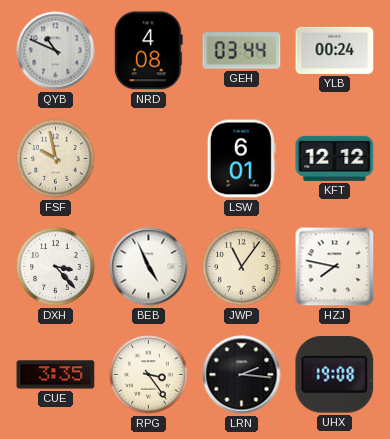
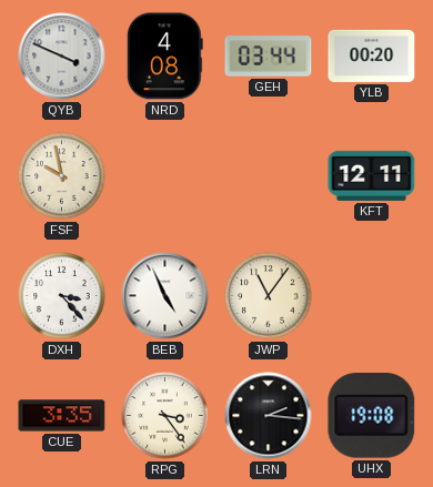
QYB: 10:49 -> 3:49
YLB: 00:24 -> 00:20
LSW: 6:01 -> none
KFT: 12:12 -> 12:11
HZJ: 7:47 -> none
